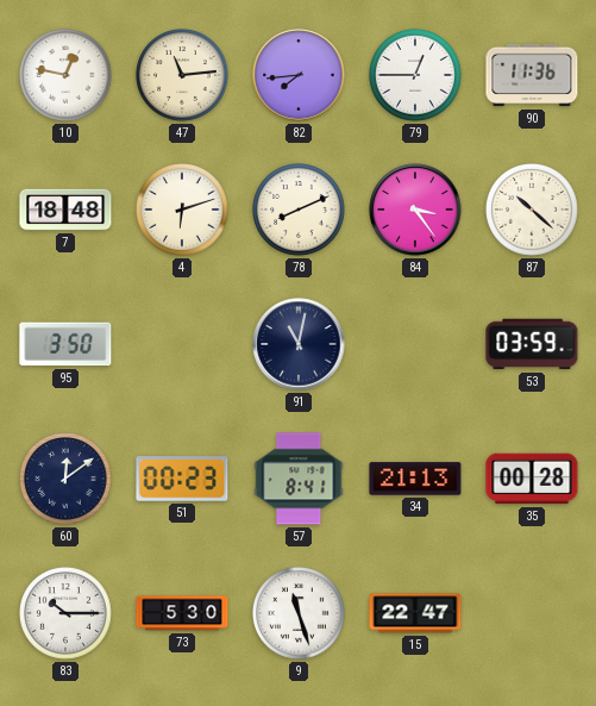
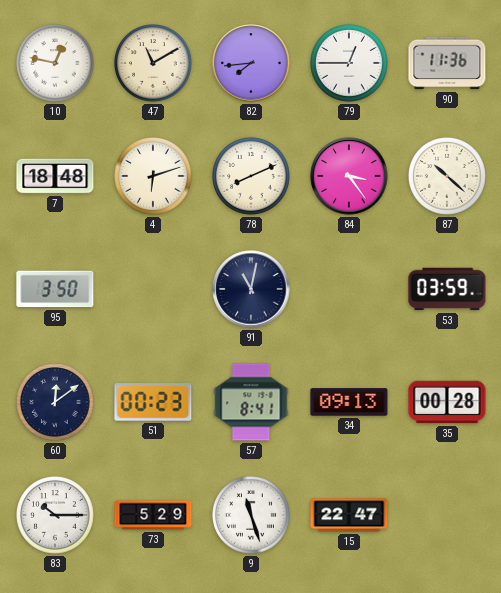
47: 11:14 -> 11:10
34: 21:13 -> 09:13
73: 5:30 -> 5:29
